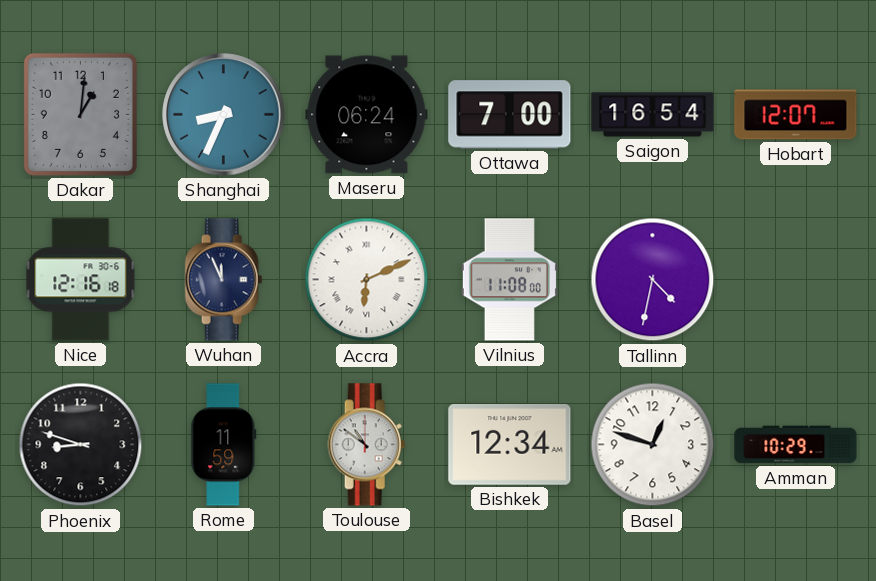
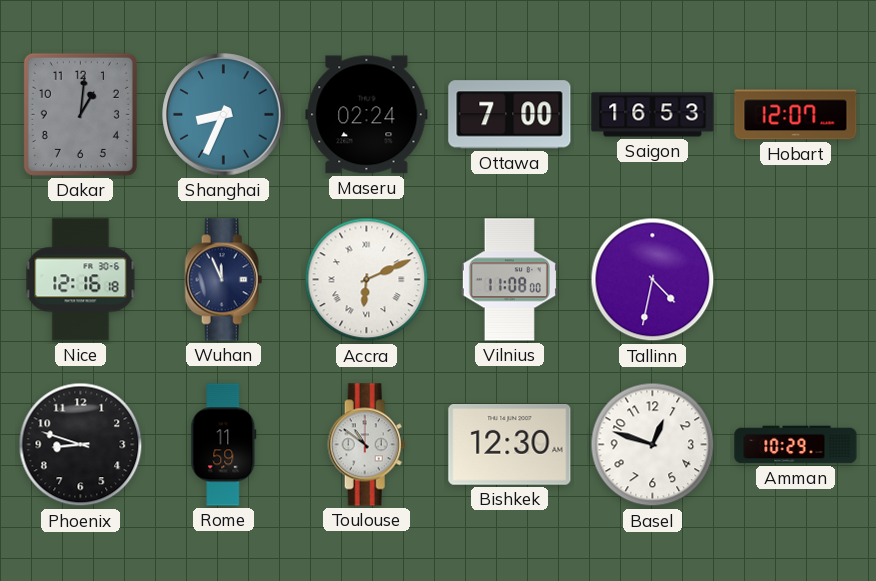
Maseru: 06:24 -> 02:24
Saigon: 16:54 -> 16:53
Bishkek: 12:34 -> 12:30
